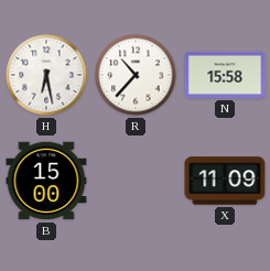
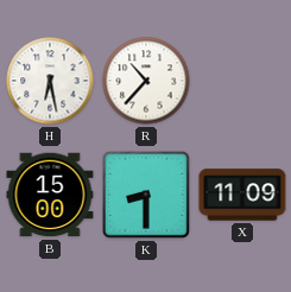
N: 15:58 -> none
K: none -> 8:30
